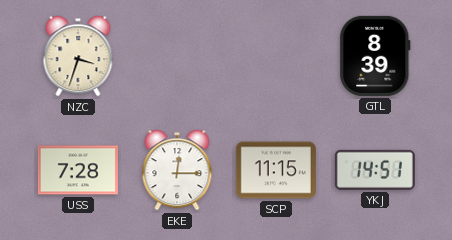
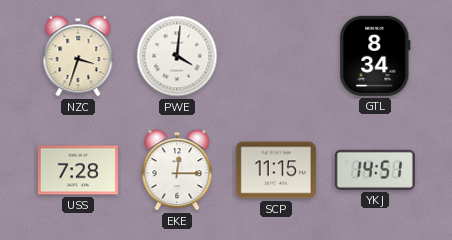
PWE: none -> 4:01
GTL: 8:39 -> 8:34
